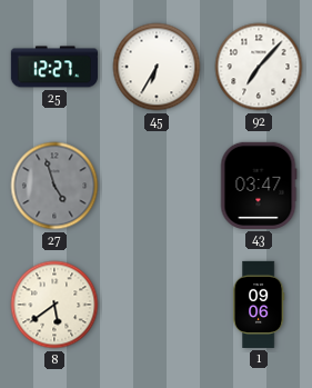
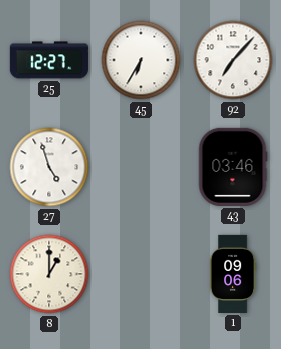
27 dial: grey -> white
43: 03:47 -> 03:46
8: 5:39 -> 1:00
